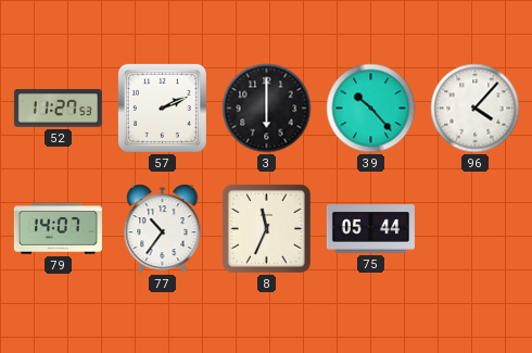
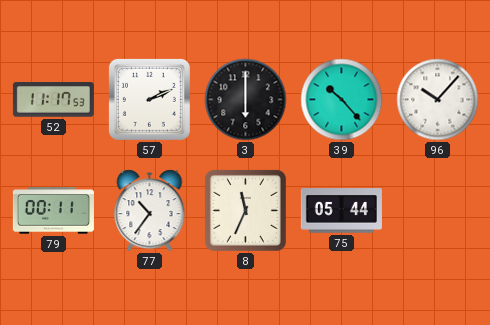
52: 11:27 -> 11:17
96: 4:07 -> 10:07
79: 14:07 -> 00:11
